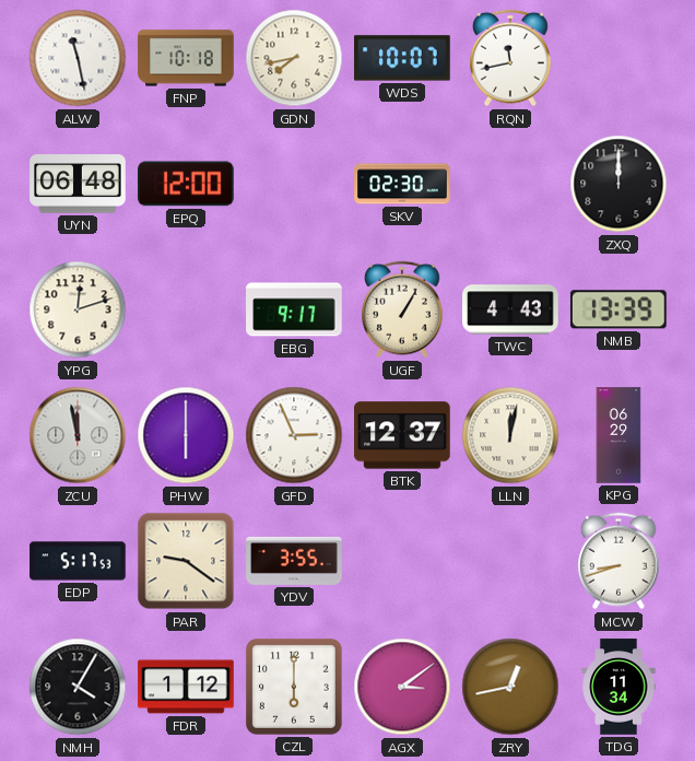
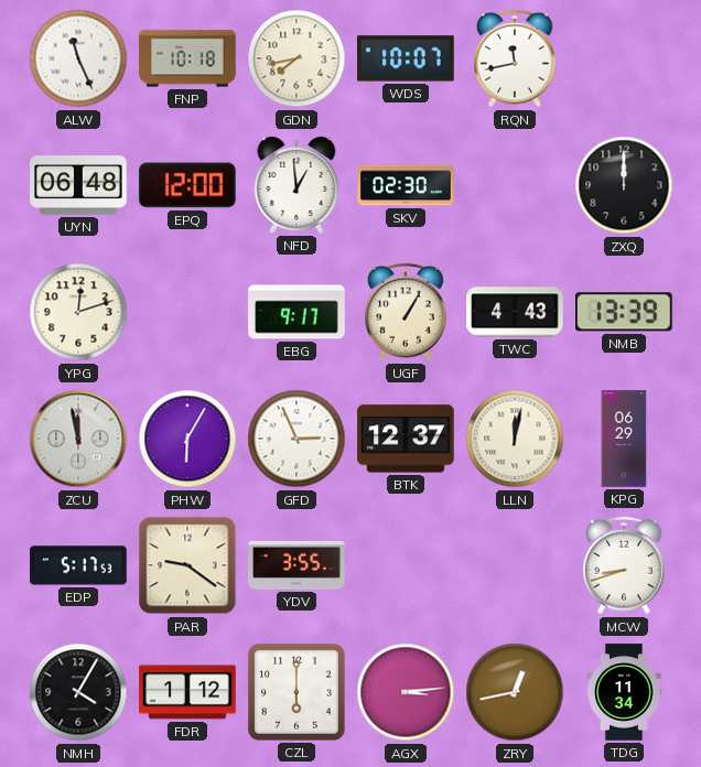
ALW: 11:28 -> 11:26
NFD: none -> 12:59
PHW: 6:00 -> 6:05
AGX: 3:09 -> 3:14
